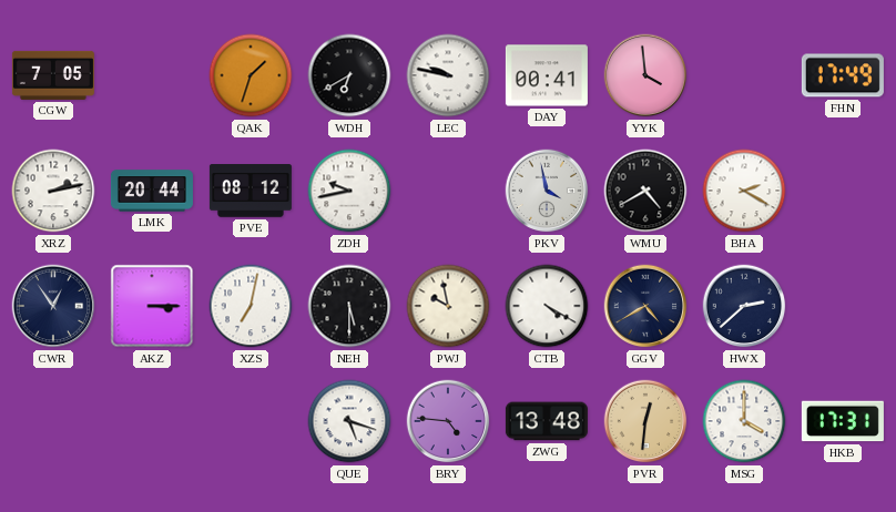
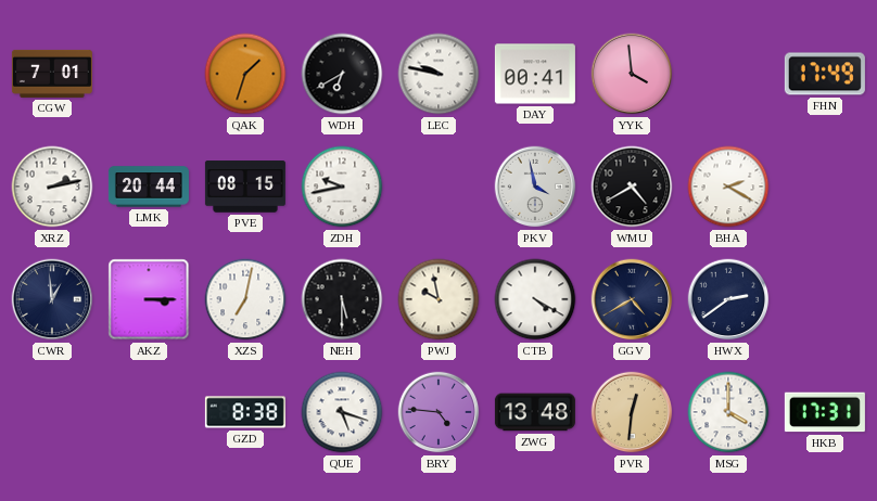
CGW: 7:05 -> 7:01
PVE: 08:12 -> 08:15
CWR: 12:54 -> 12:59
HWX: 2:38 -> 2:39
GZD: none -> 8:38
